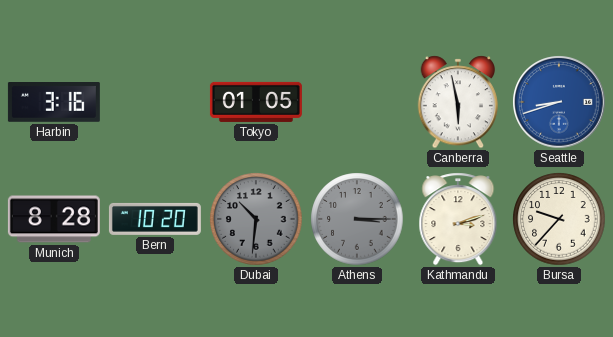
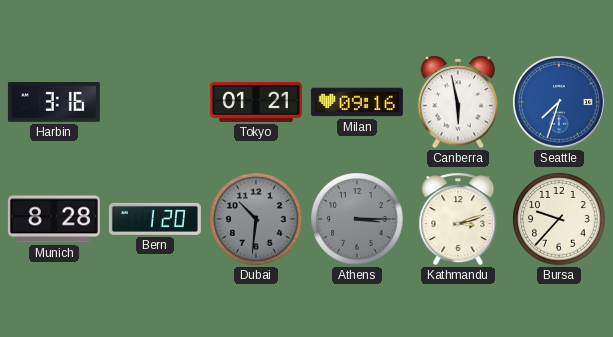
Tokyo: 01:05 -> 01:21
Milan: none -> 09:16
Seattle: 8:42 -> 7:33
Bern: 10:20 -> 1:20
